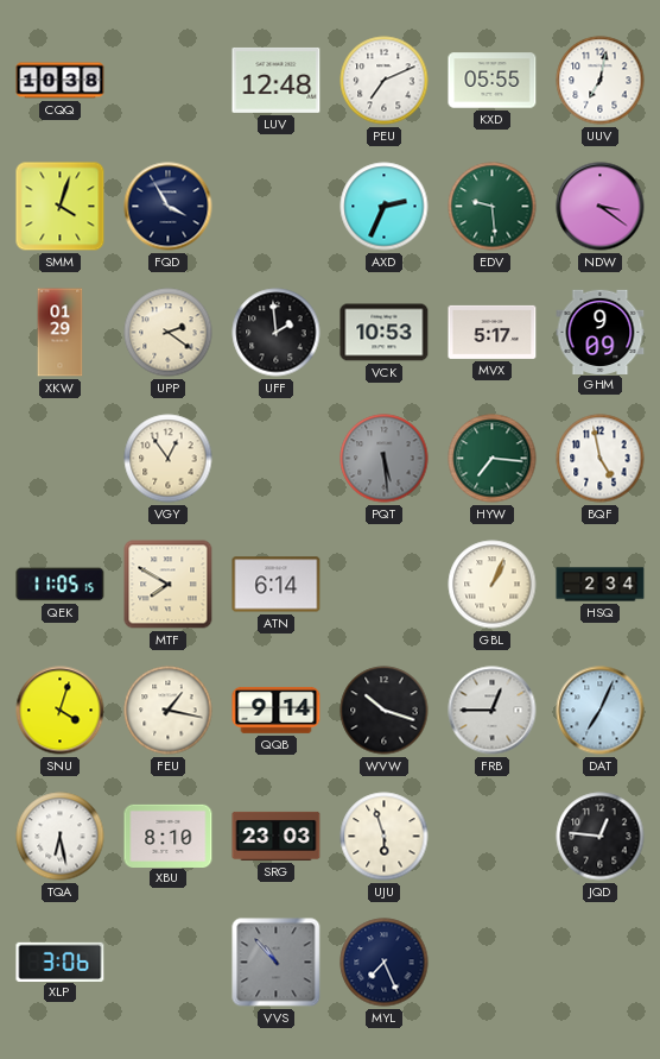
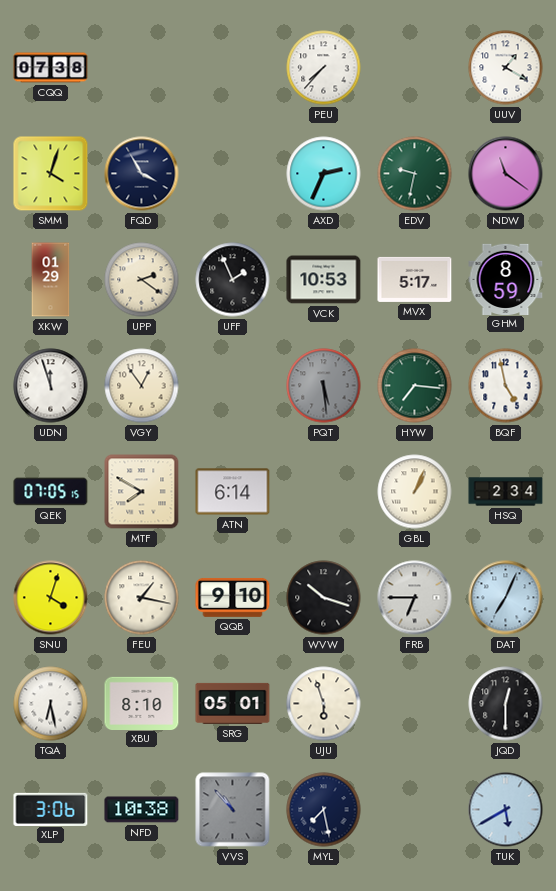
CQQ: 10:38 -> 07:38
LUV: 12:48 -> none
PEU: 7:11 -> 7:37
KXD: 05:55 -> none
UUV: 7:02 -> 1:20
EDV: 9:29 -> 9:32
NDW: 3:21 -> 11:21
UFF: 1:59 -> 1:56
GHM: 9:09 -> 8:59
UDN: none -> 11:57
QEK: 11:05 -> 07:05
QQB: 9:14 -> 9:10
FRB: 12:45 -> 6:45
SRG: 23:03 -> 05:01
JQD: 12:46 -> 12:30
NFD: none -> 10:38
MYL: 7:26 -> 7:28
TUK: none -> 5:40
